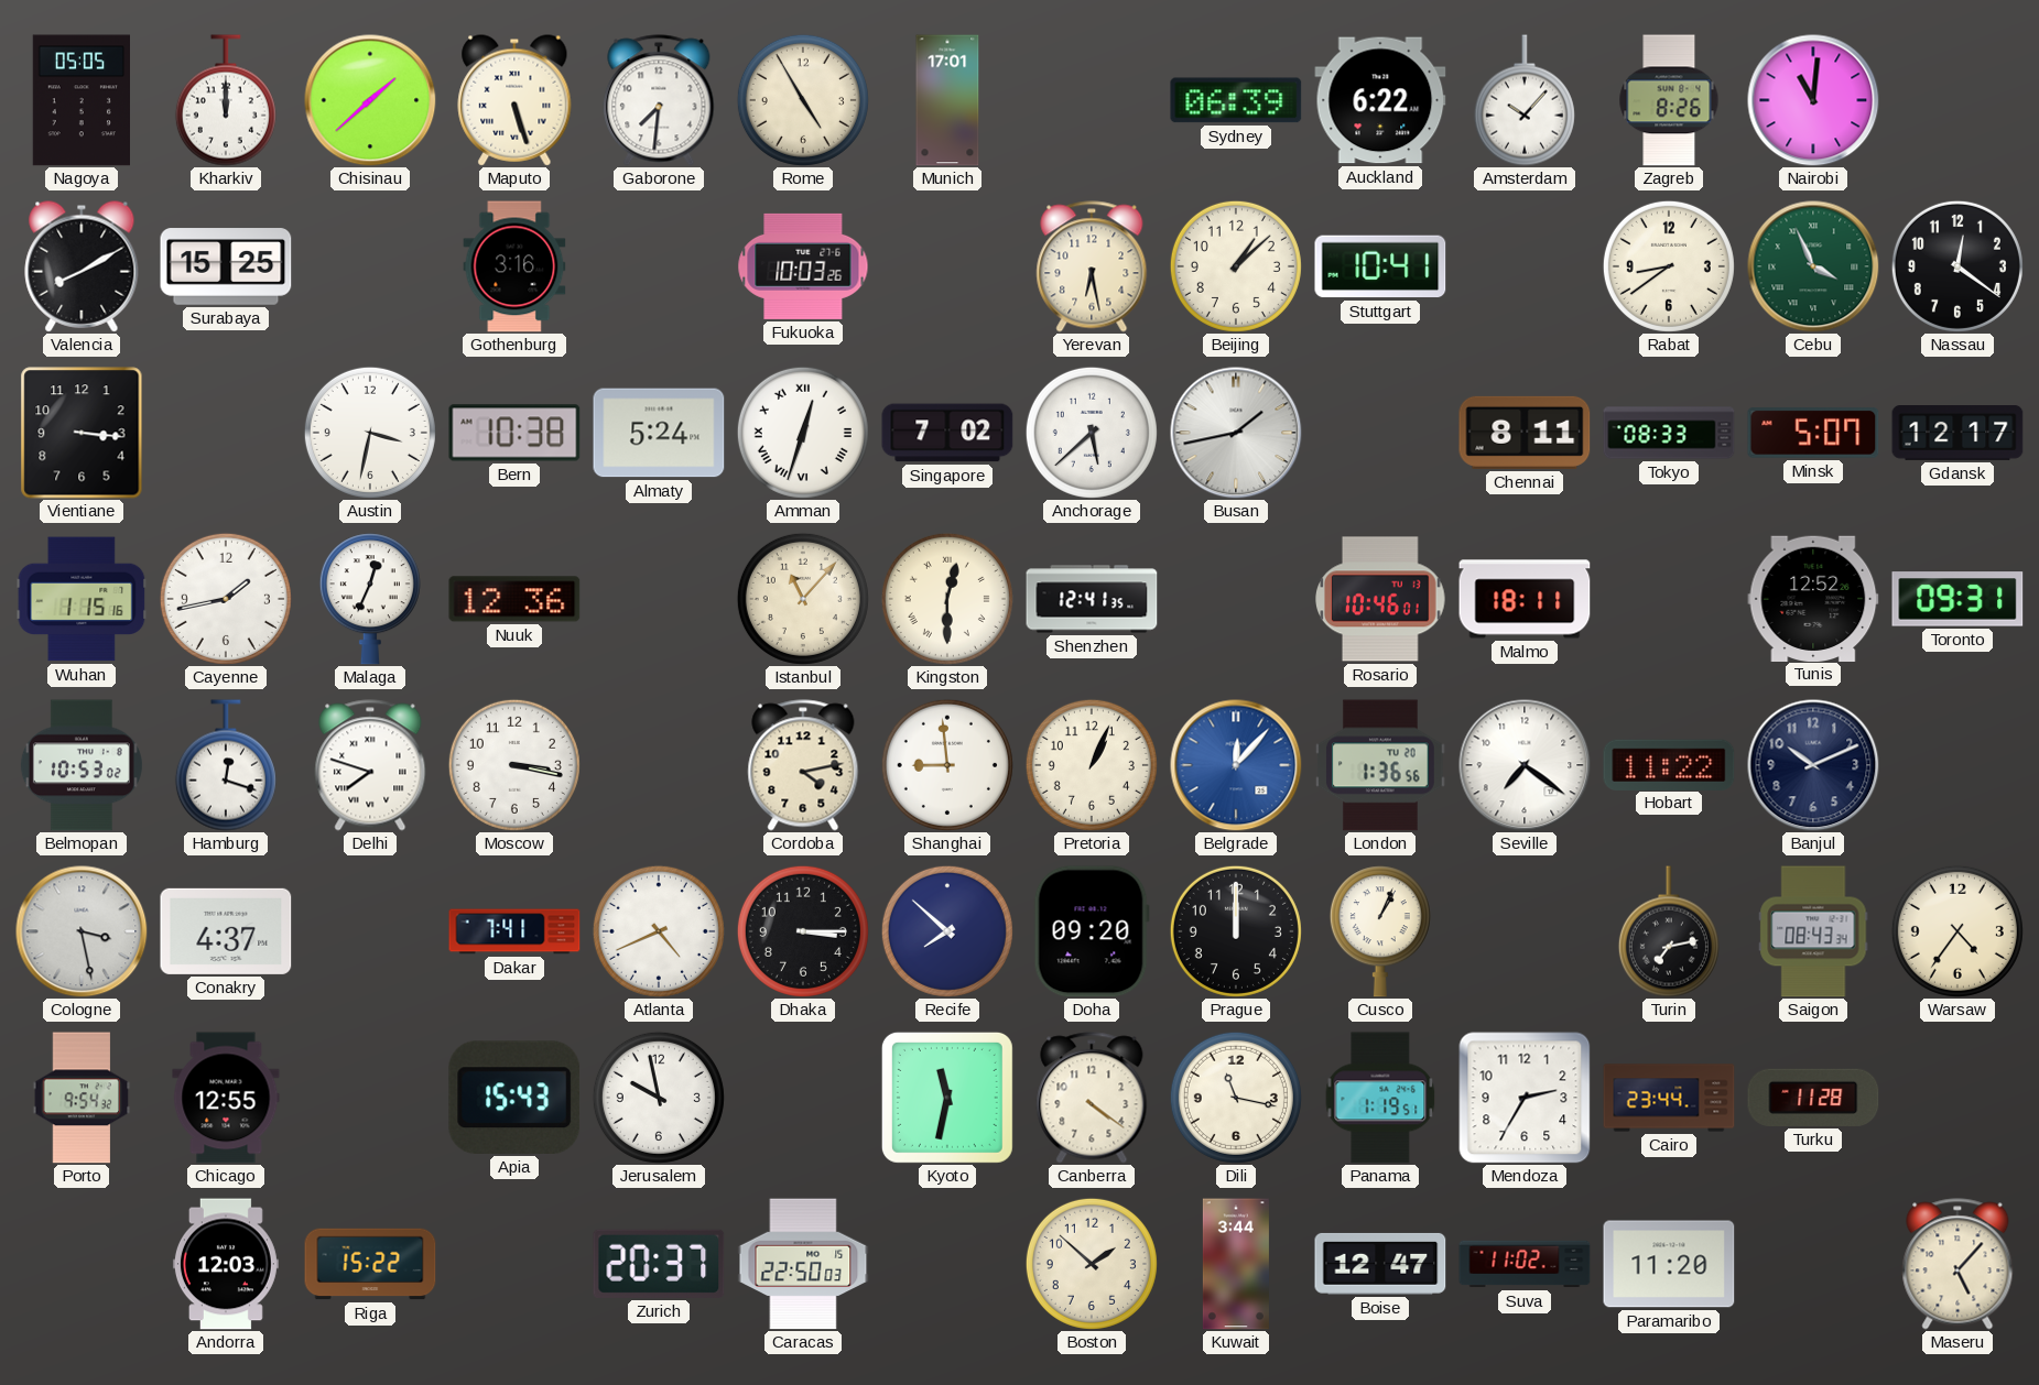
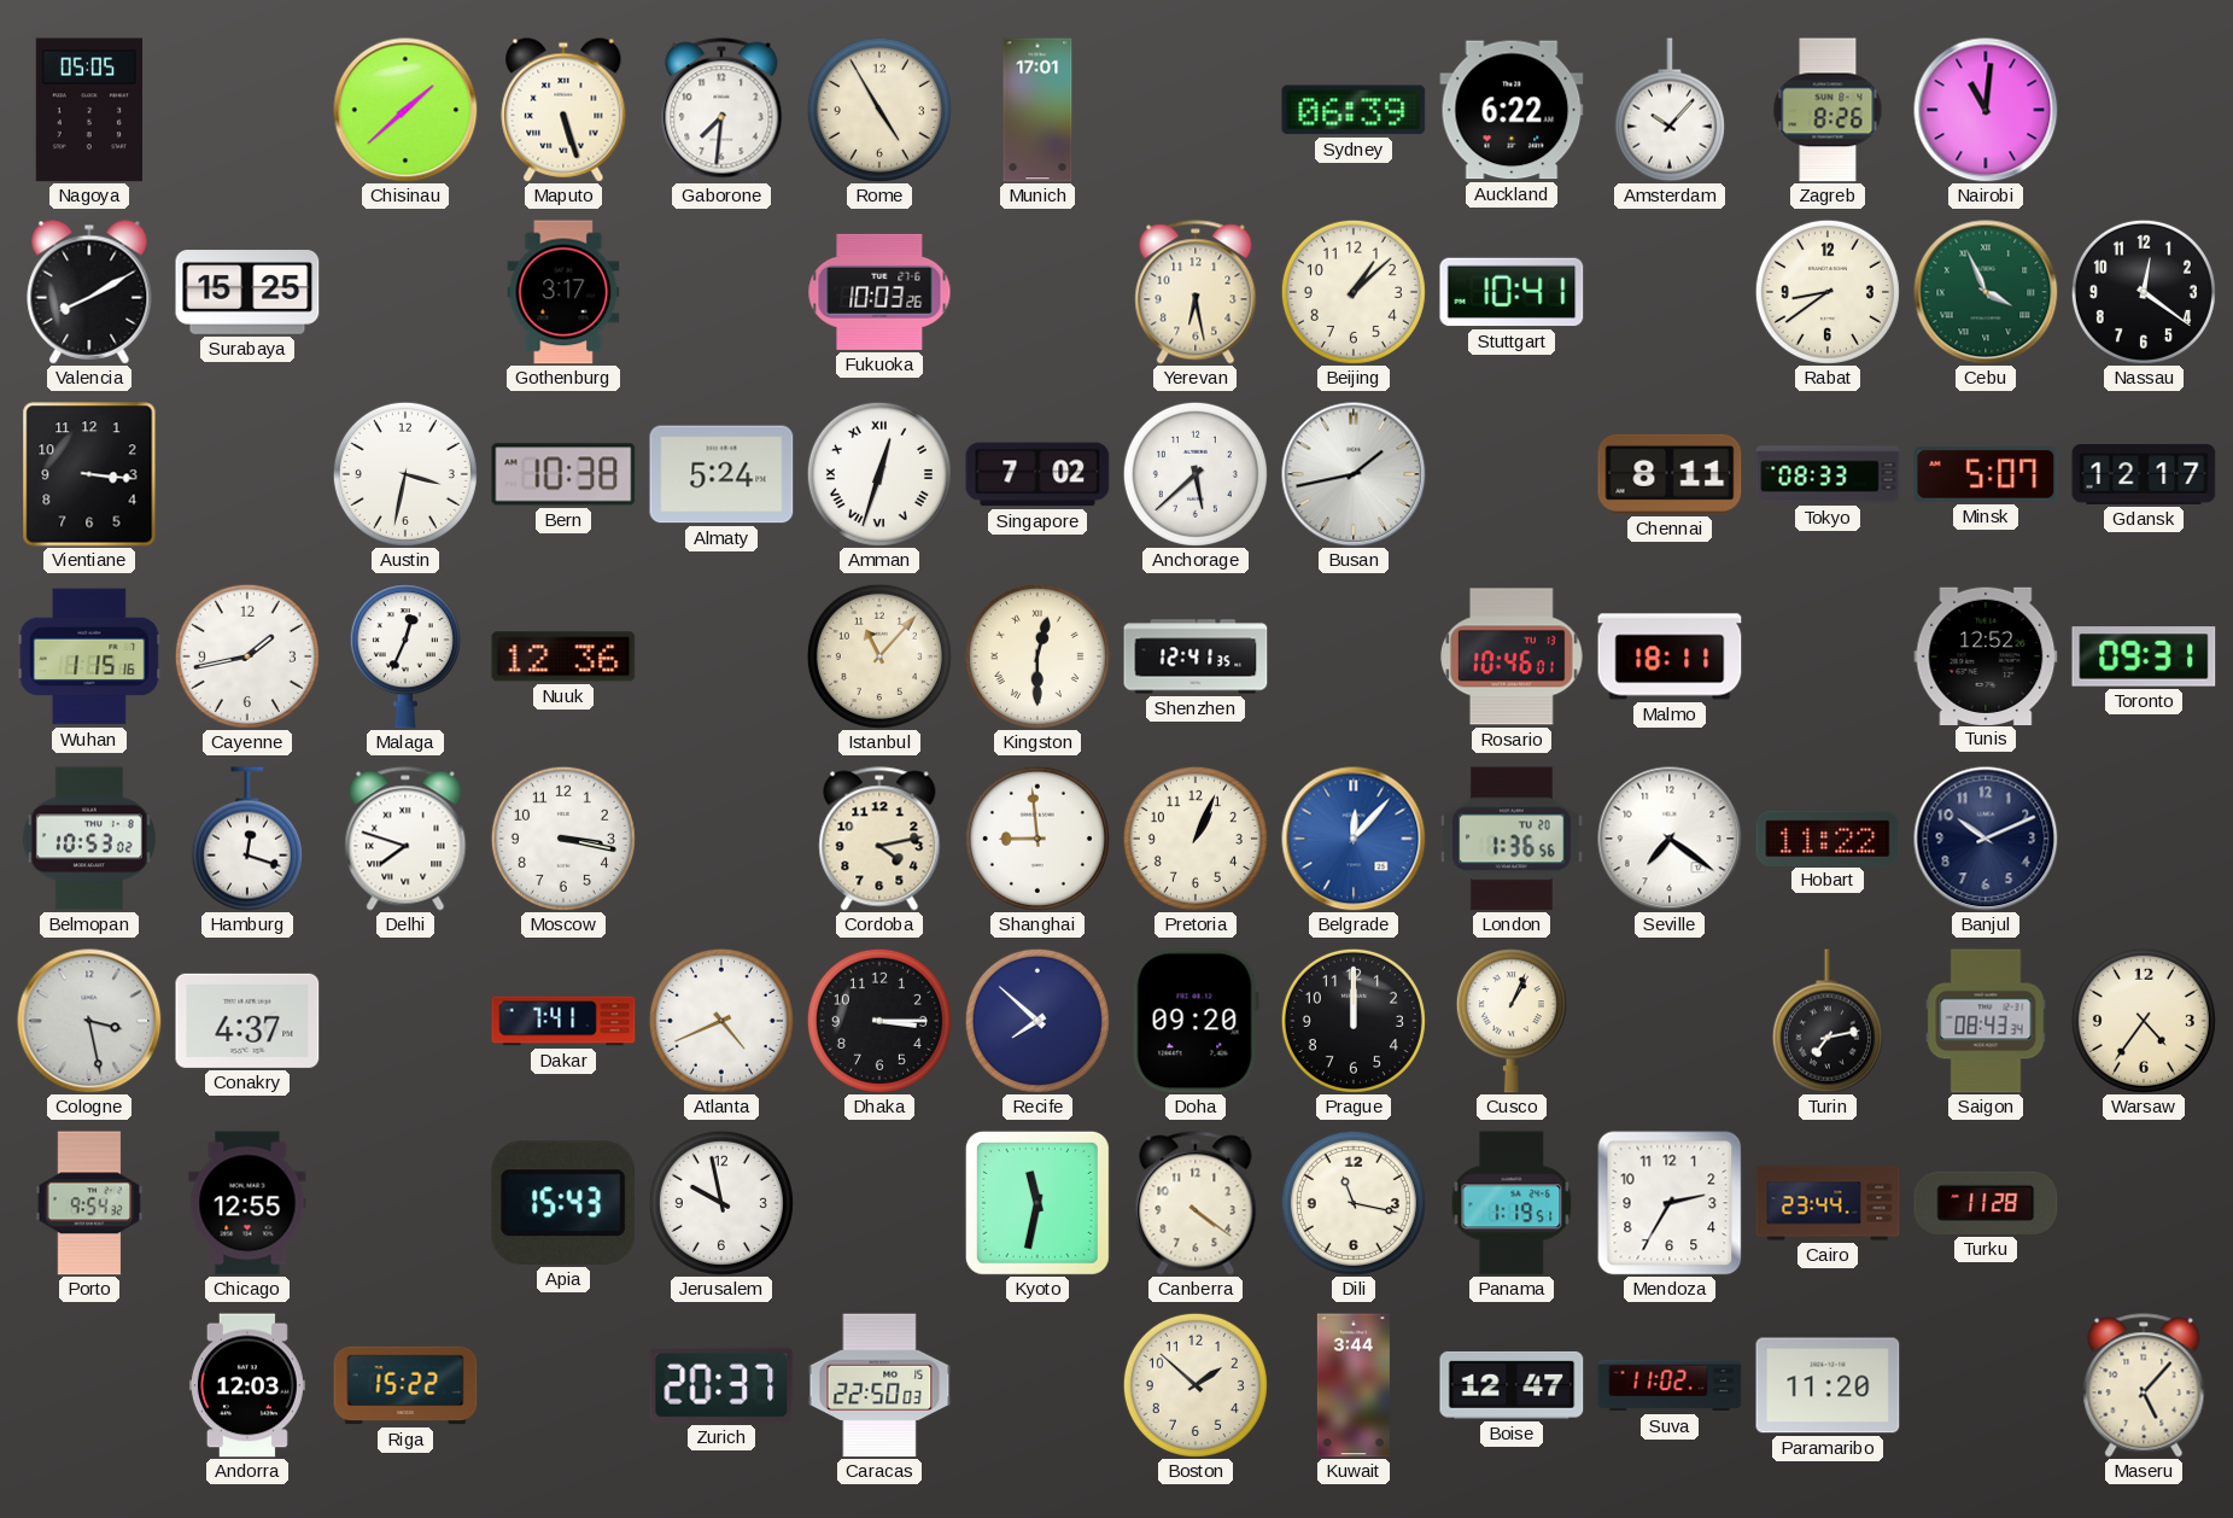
Kharkiv: 12:00 -> none
Gothenburg: 3:16 -> 3:17
